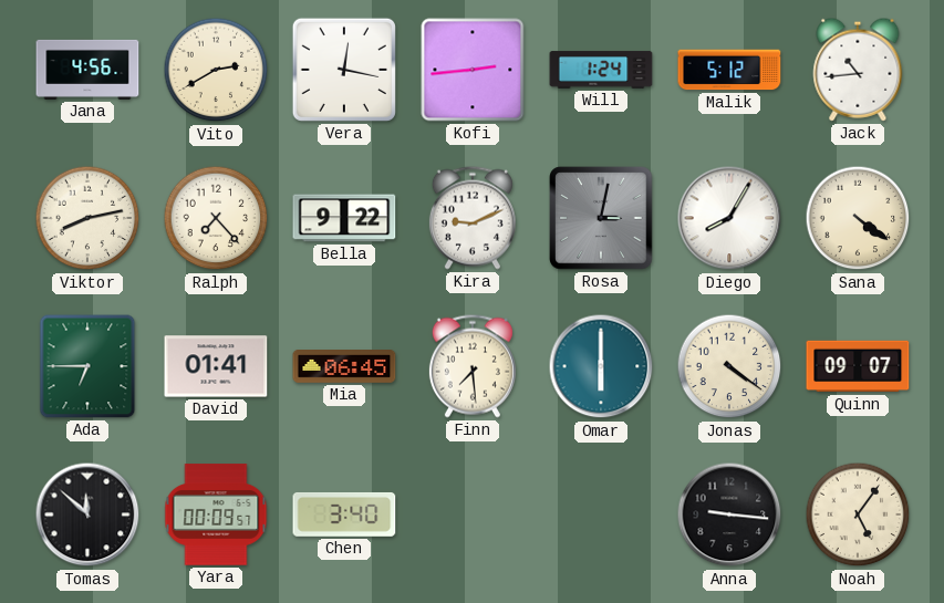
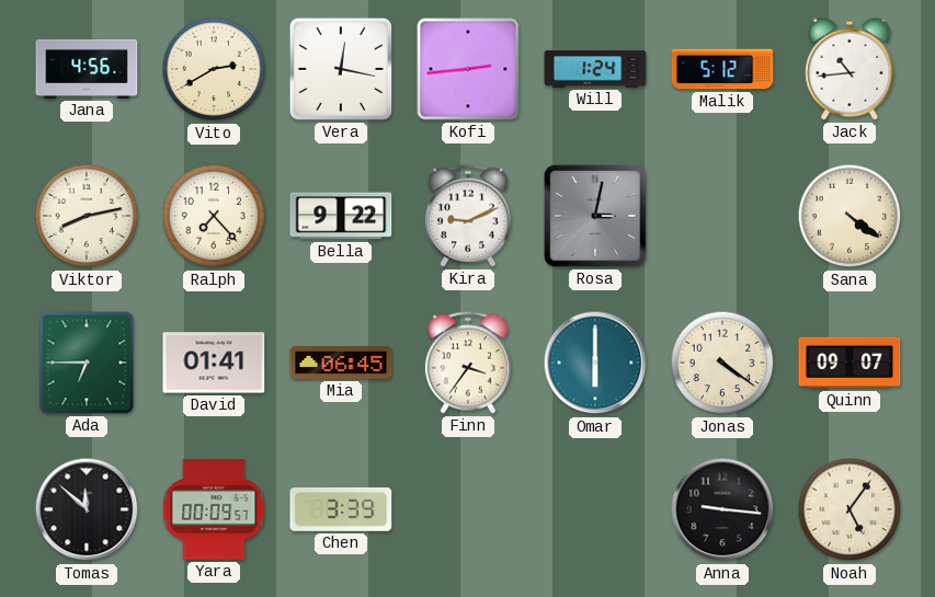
Diego: 8:05 -> none
Finn: 7:29 -> 3:36
Chen: 3:40 -> 3:39
